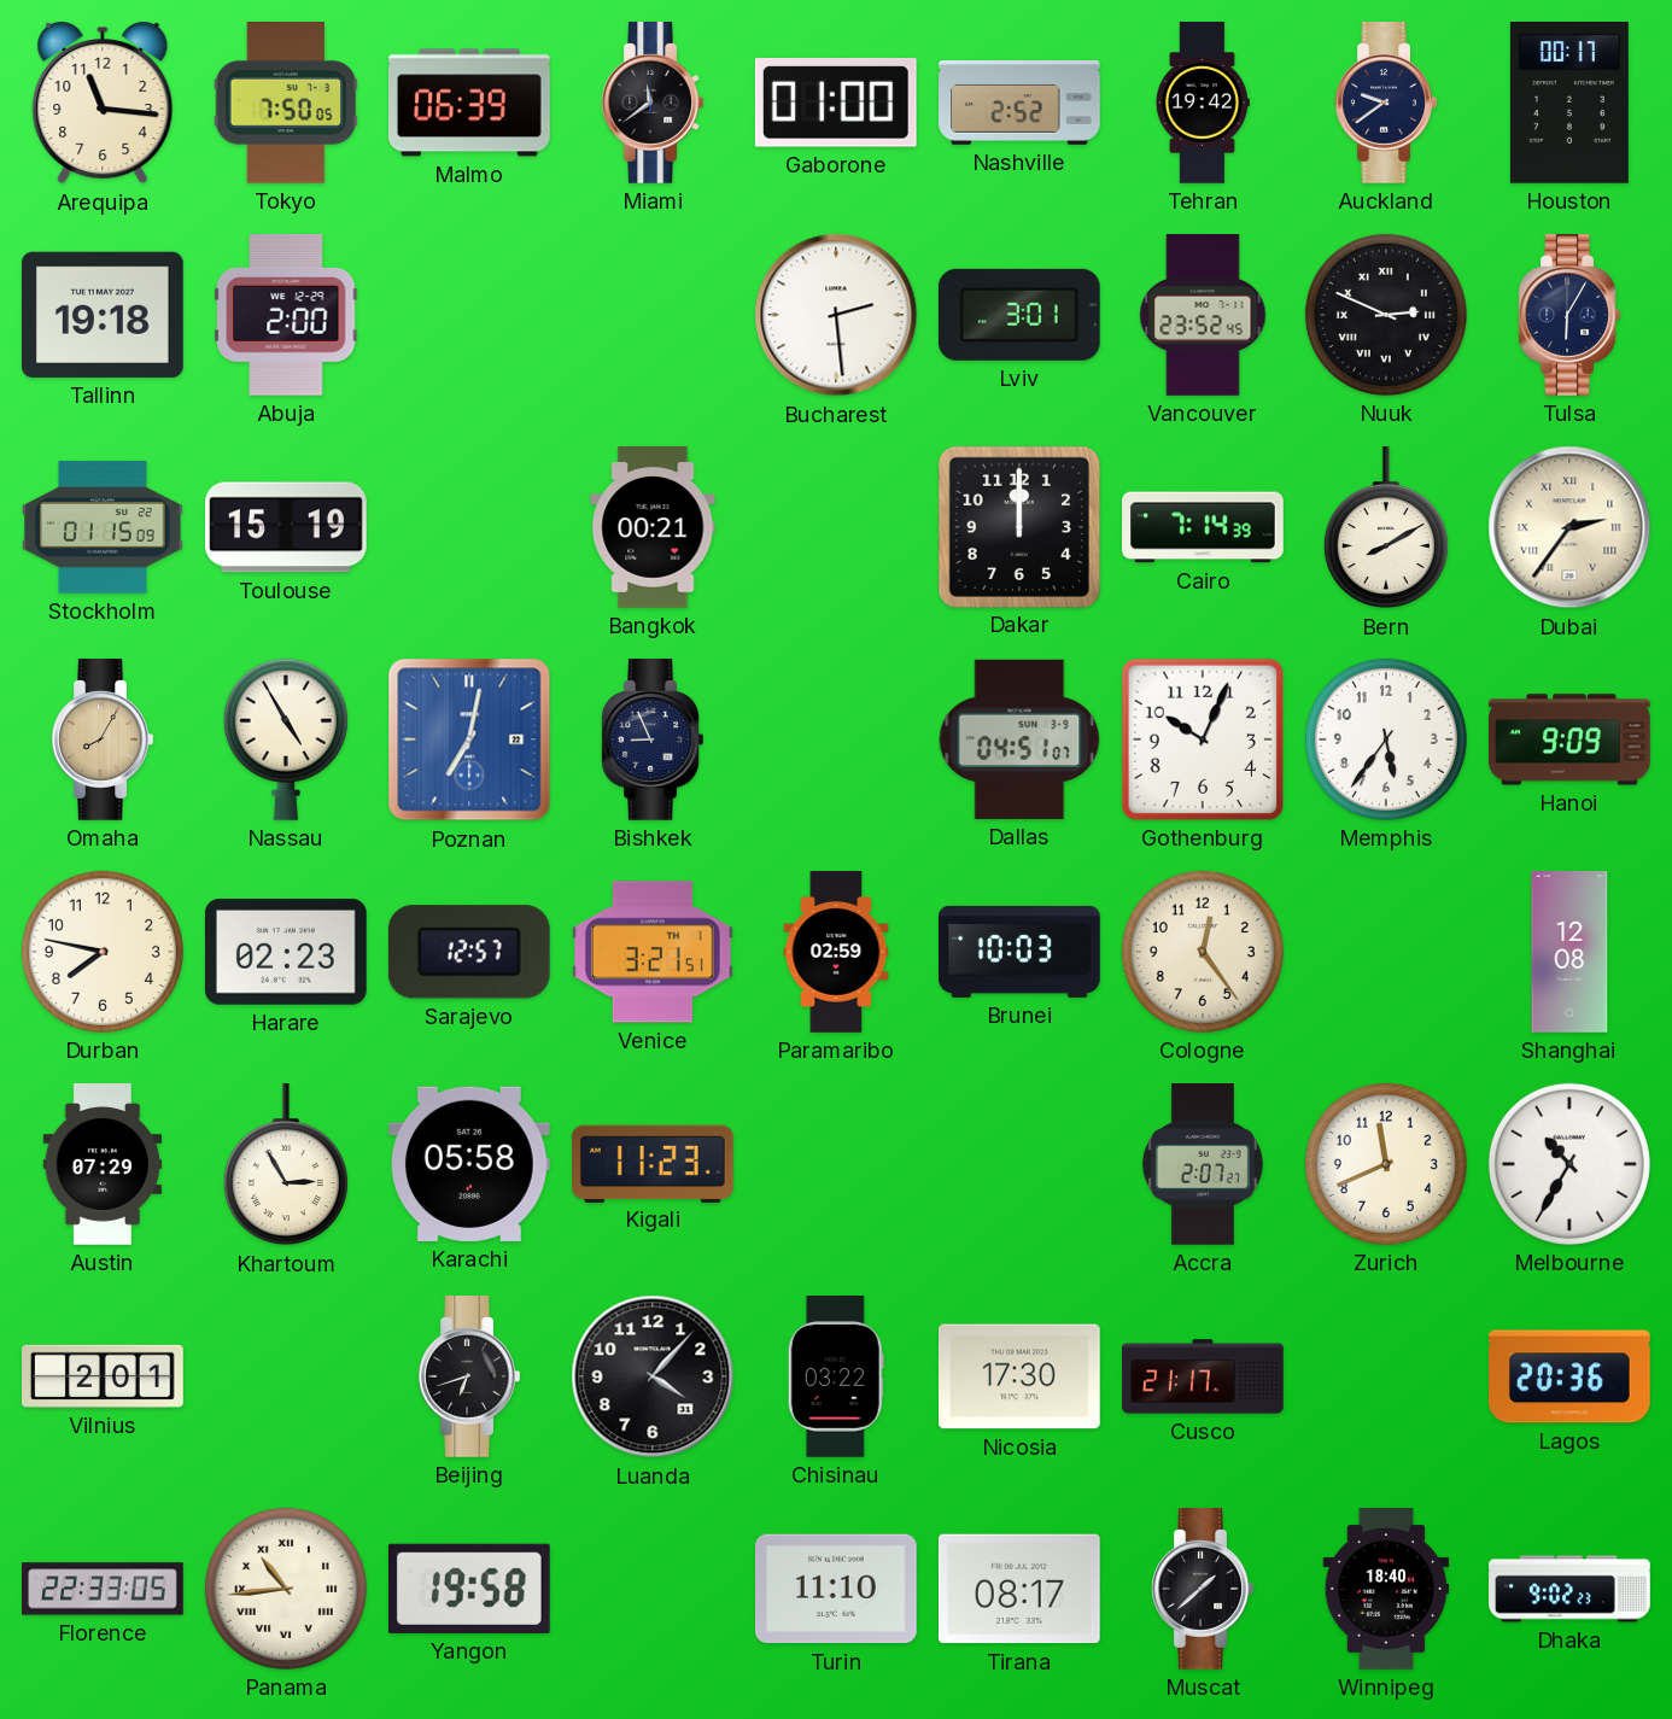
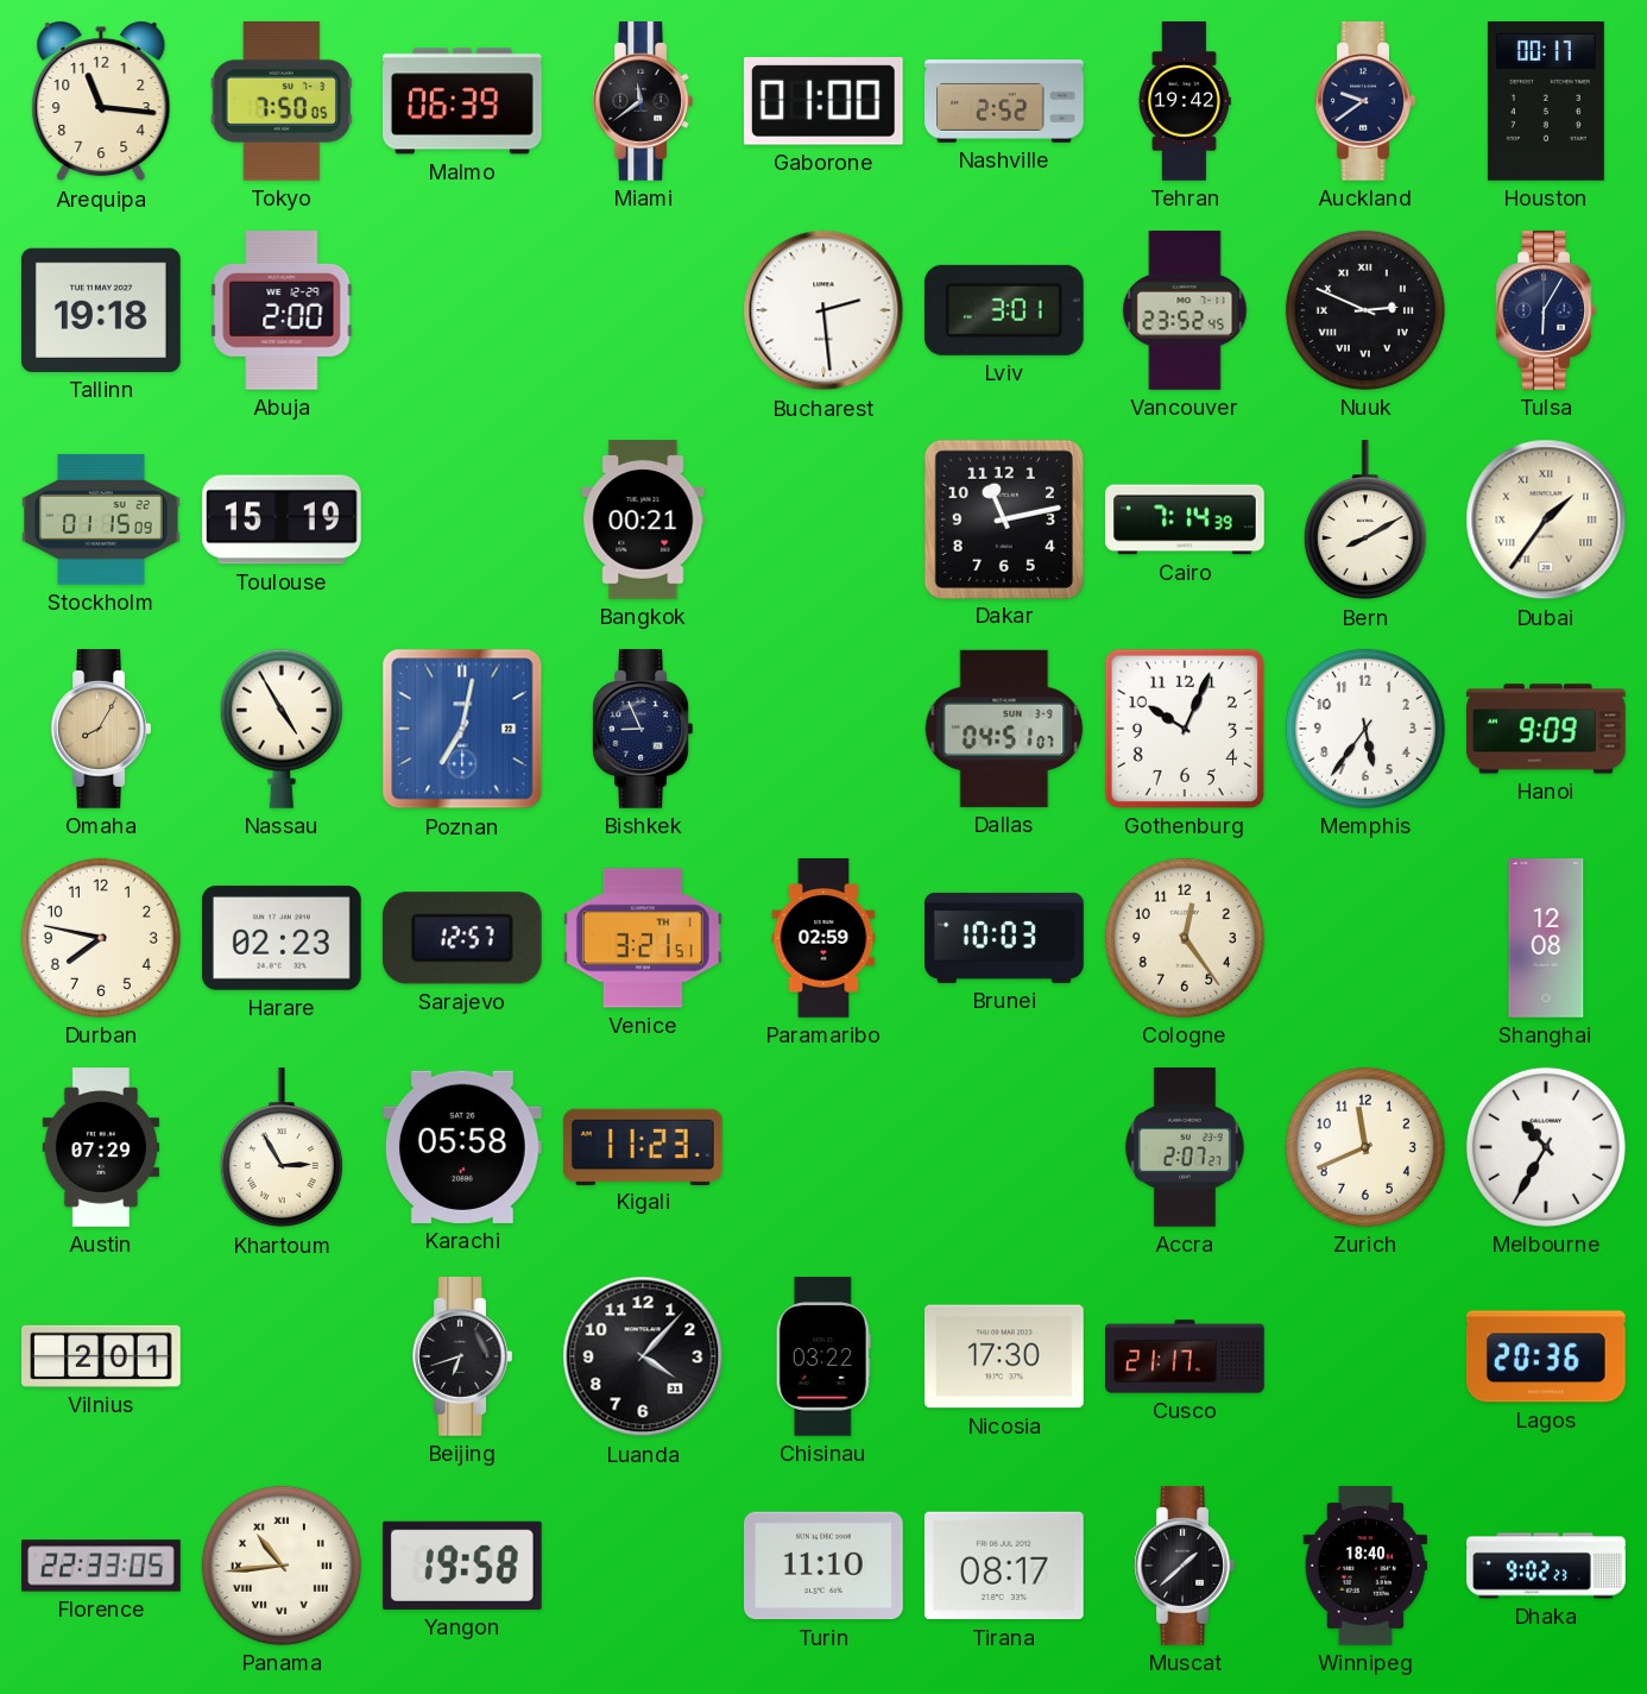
Dakar: 12:00 -> 11:13
Dubai: 2:36 -> 1:36
